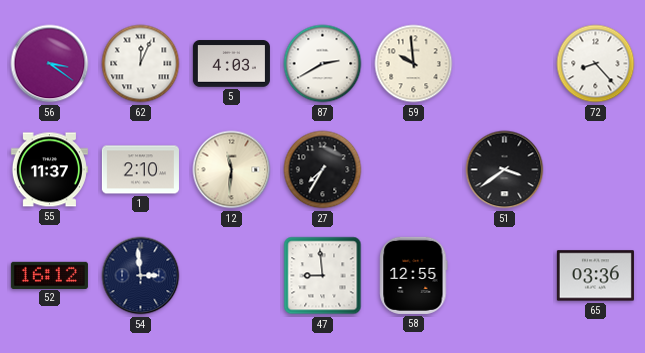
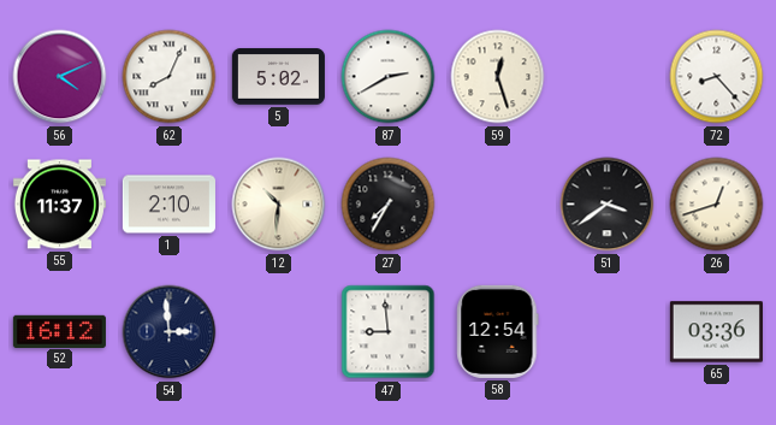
56: 3:21 -> 4:11
62: 12:04 -> 8:04
5: 4:03 -> 5:02
59: 9:59 -> 12:27
12: 11:31 -> 10:31
26: none -> 12:42
58: 12:55 -> 12:54
